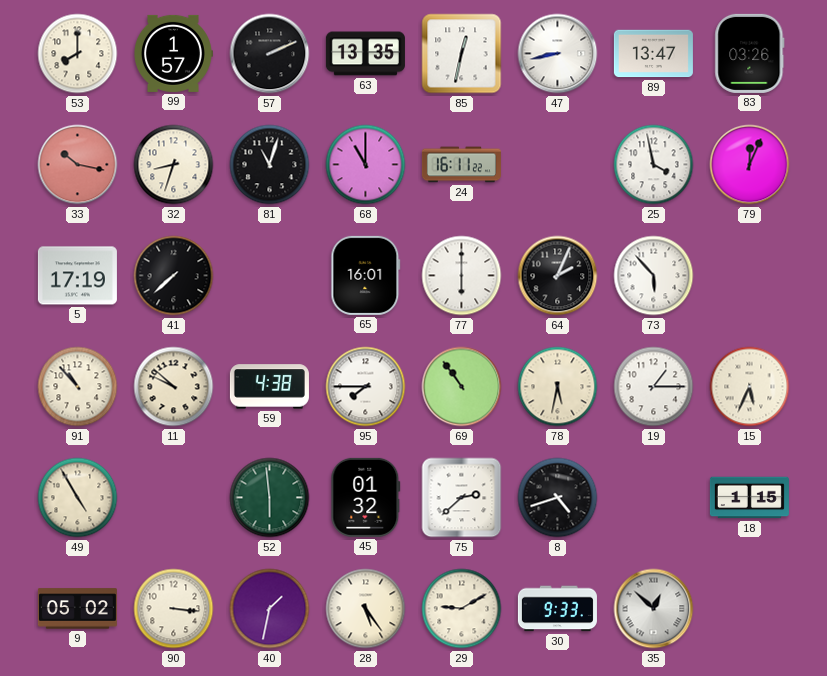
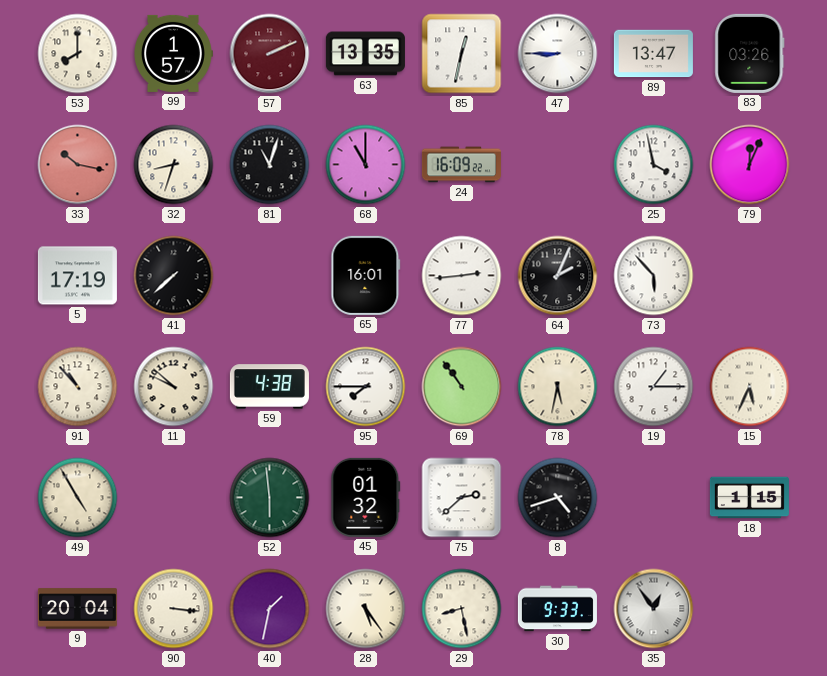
57 dial: black -> burgundy
47: 8:43 -> 8:45
24: 16:11 -> 16:09
77: 6:00 -> 2:44
9: 05:02 -> 20:04
29: 9:10 -> 8:28
35: 12:52 -> 12:54
